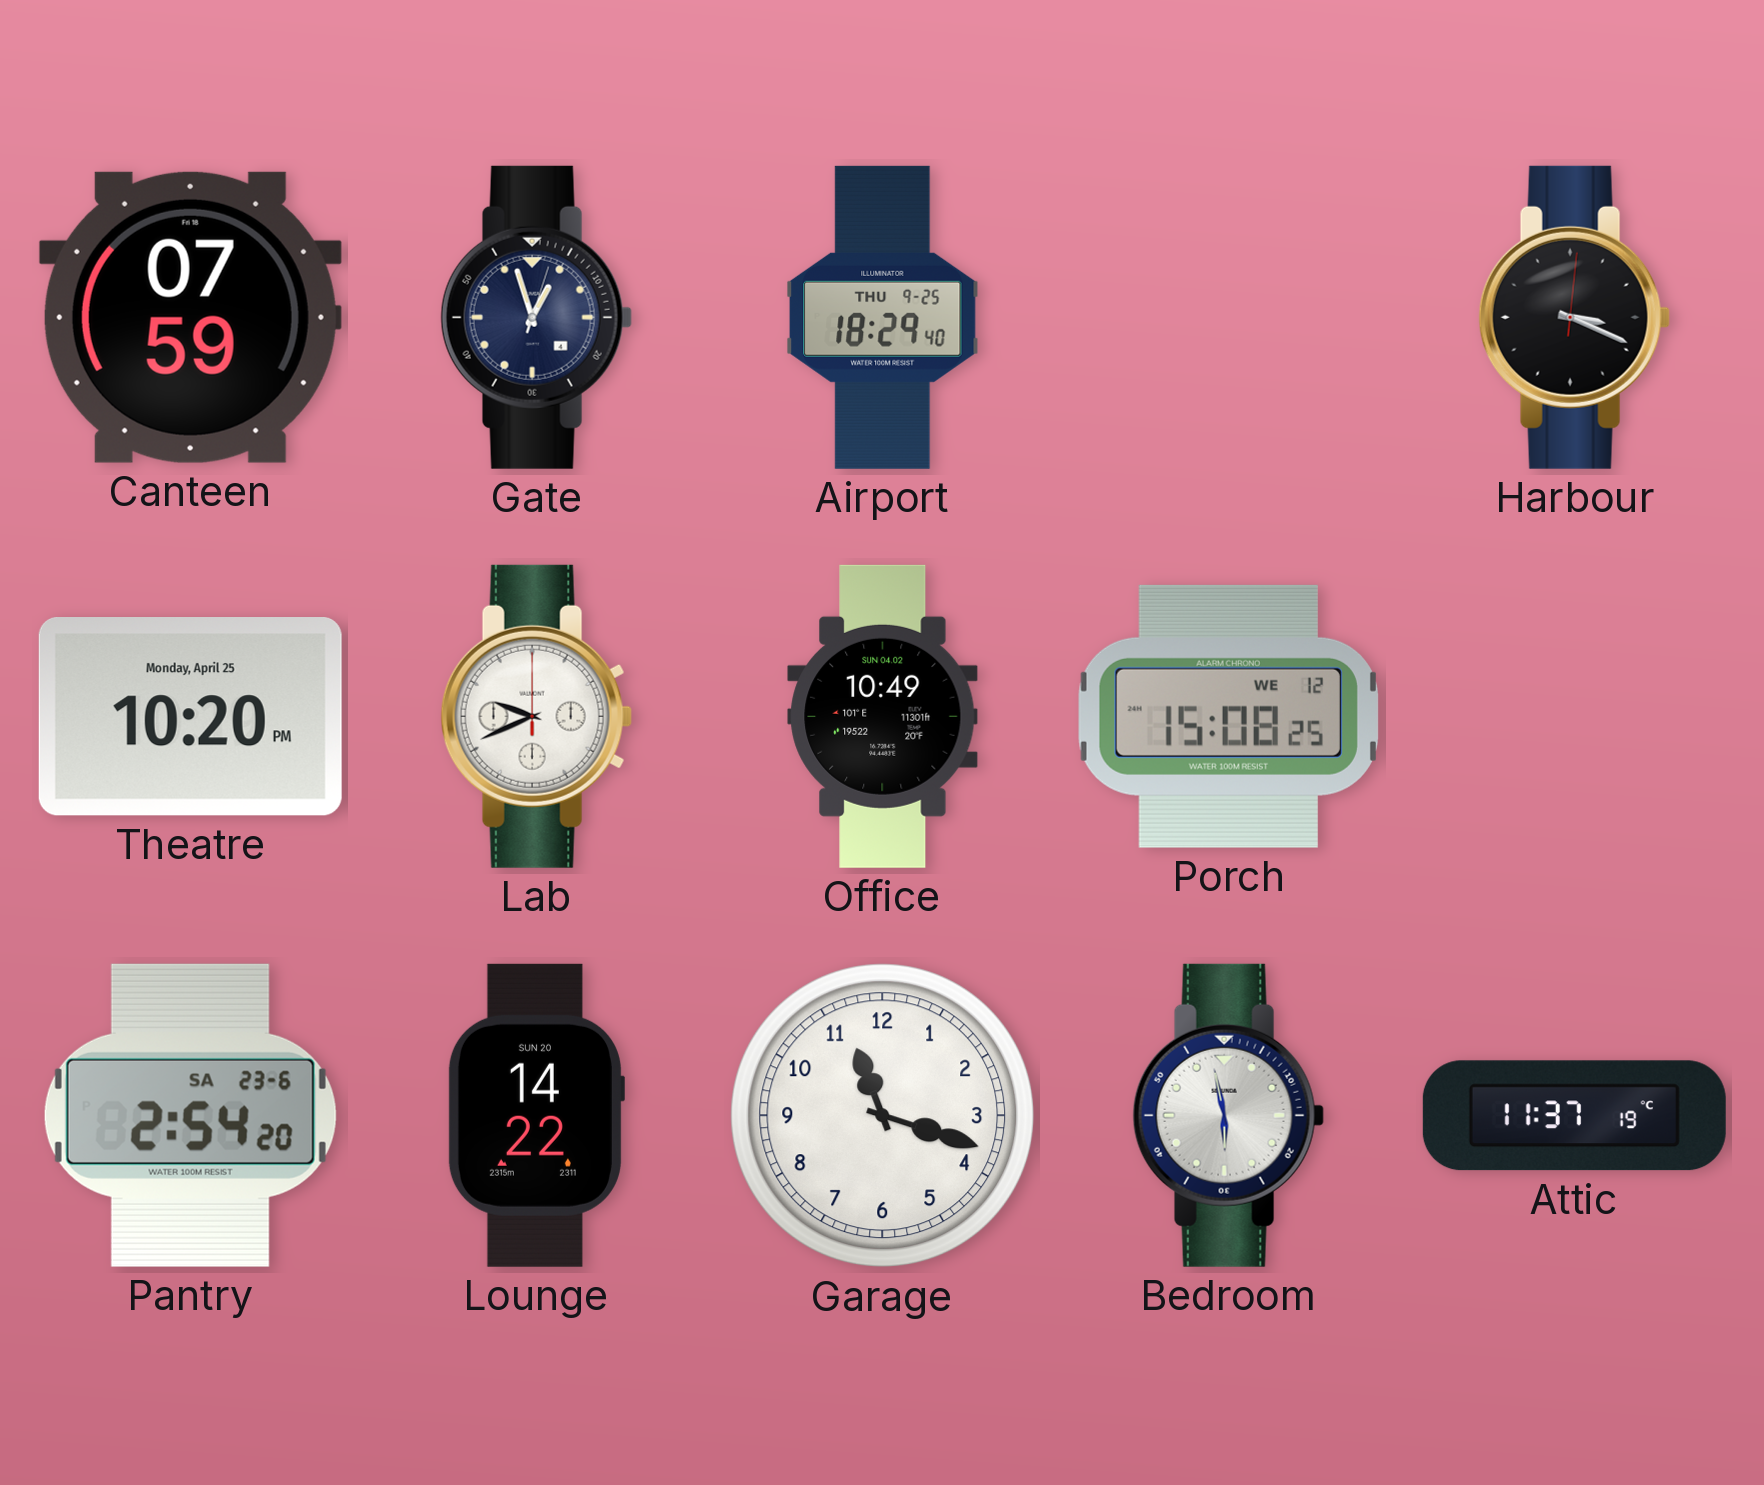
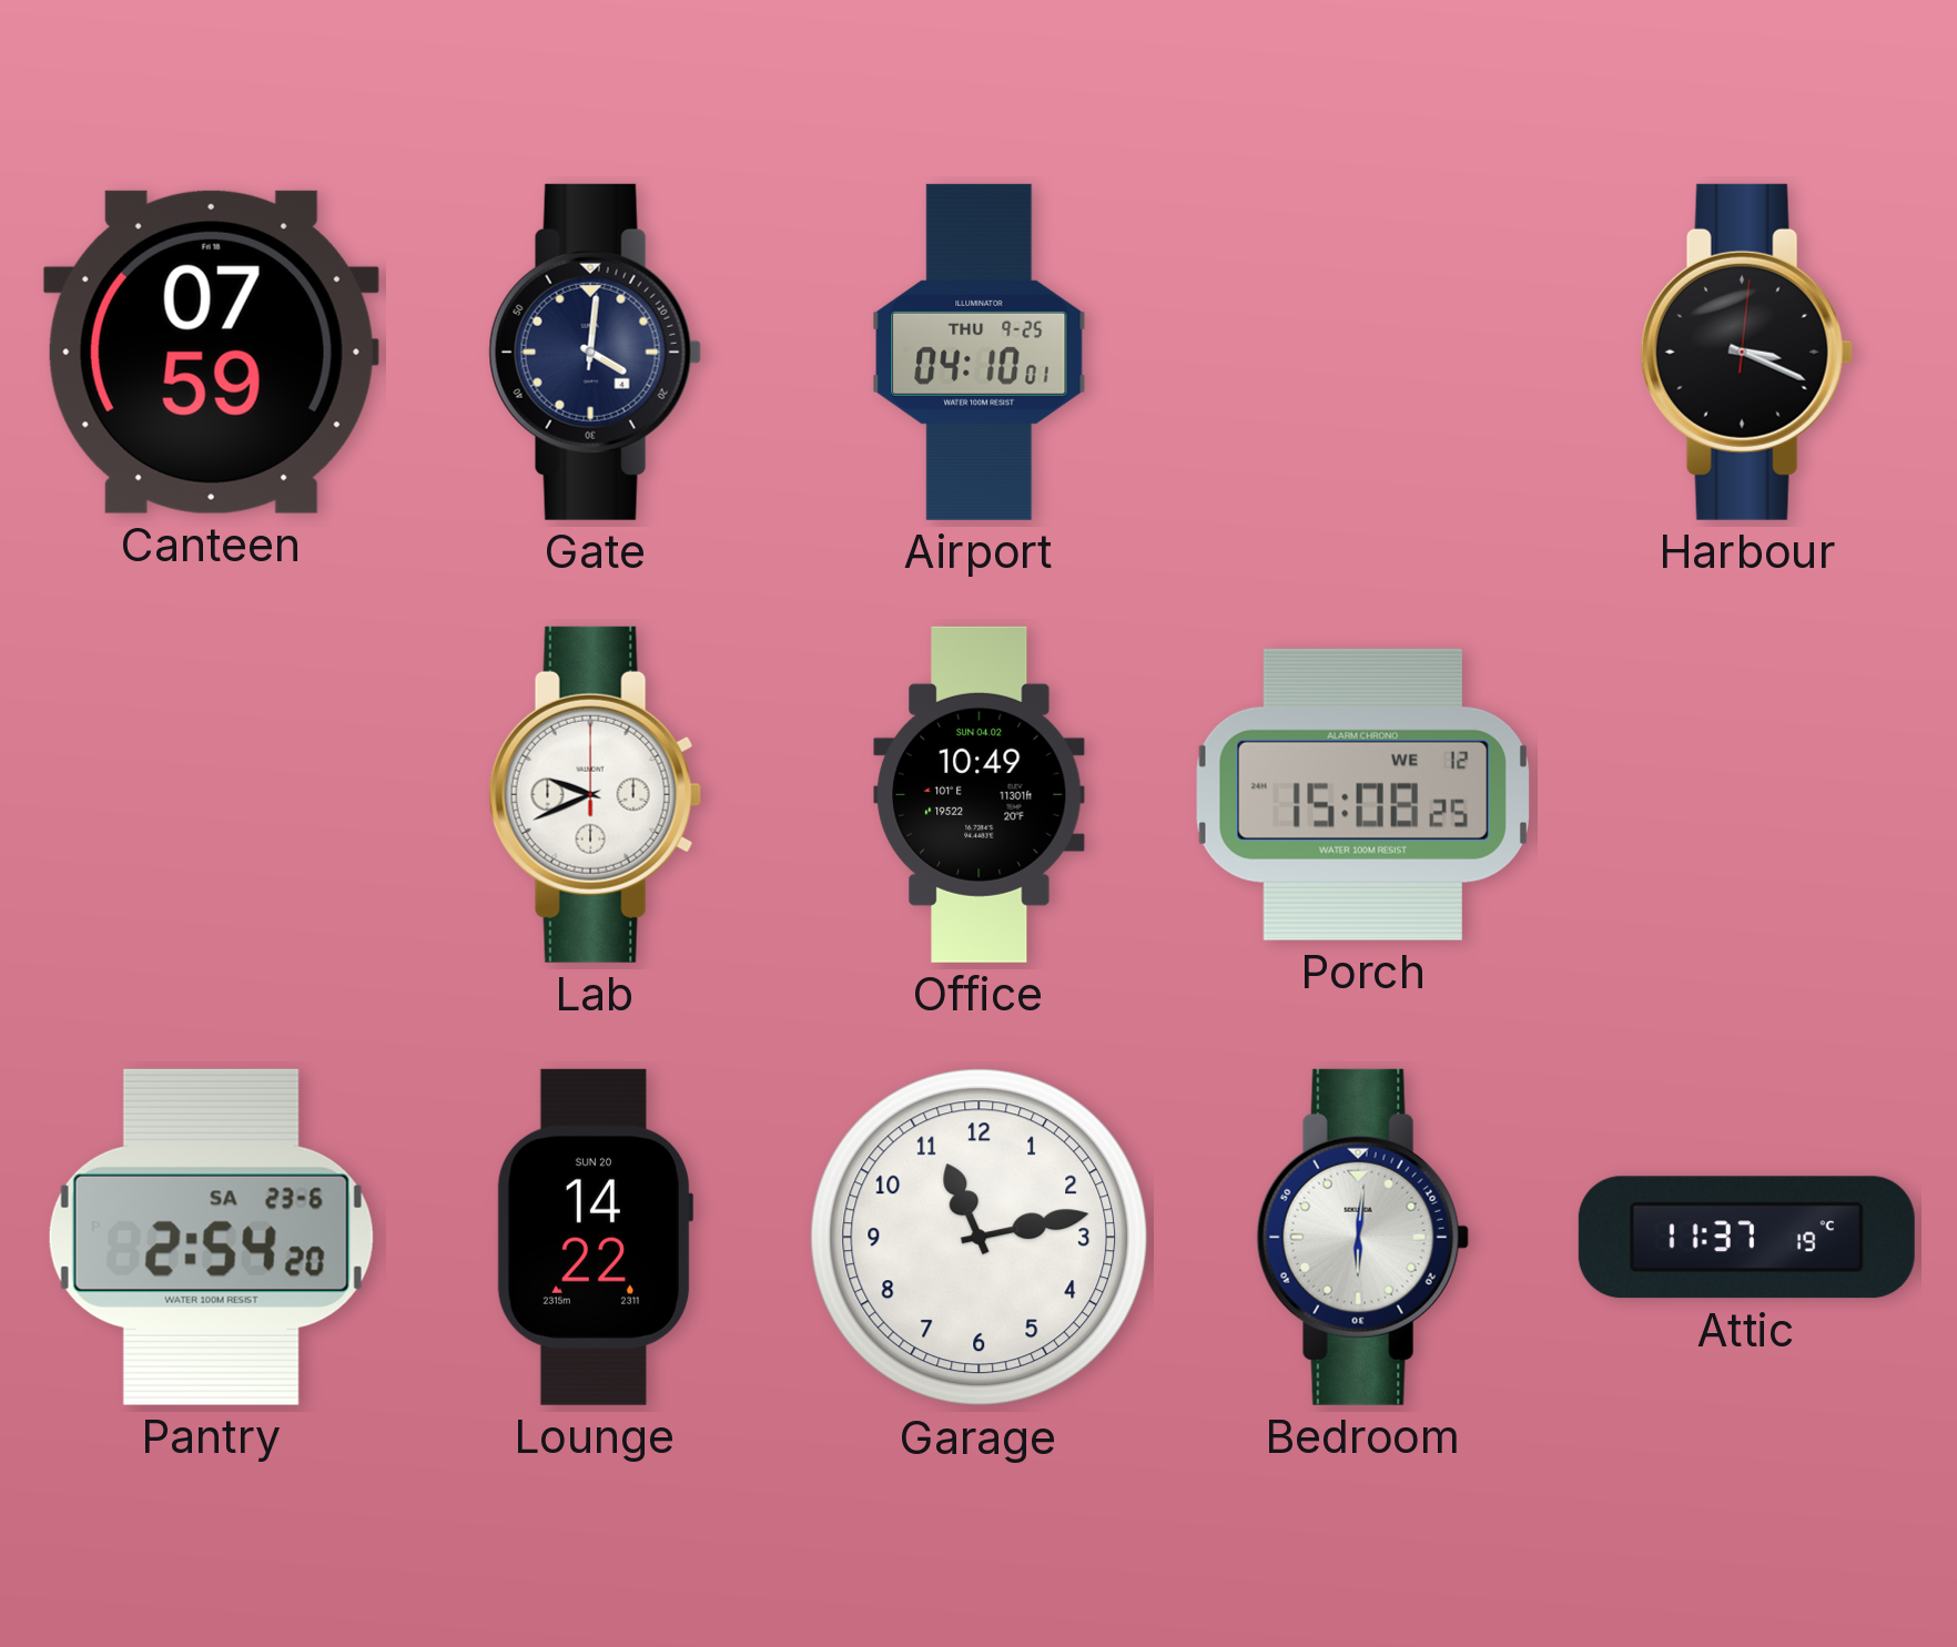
Gate: 12:57 -> 4:01
Airport: 18:29 -> 04:10
Theatre: 10:20 -> none
Garage: 11:18 -> 11:13
Bedroom: 5:58 -> 6:01
